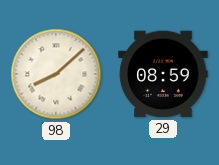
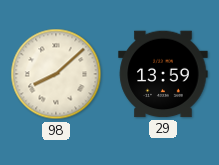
29: 08:59 -> 13:59
